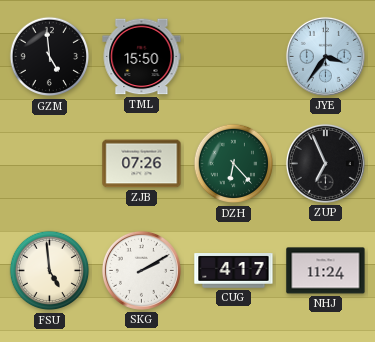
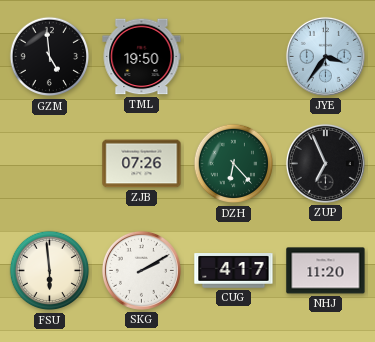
TML: 15:50 -> 19:50
FSU: 4:59 -> 5:59
NHJ: 11:24 -> 11:20
